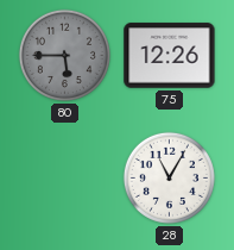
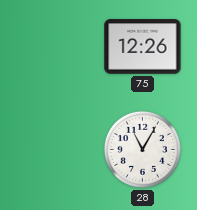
80: 5:45 -> none
